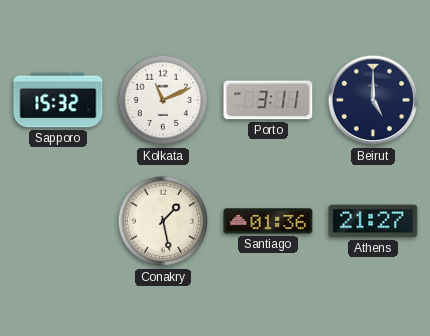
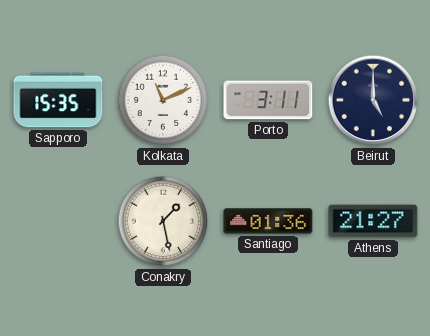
Sapporo: 15:32 -> 15:35
